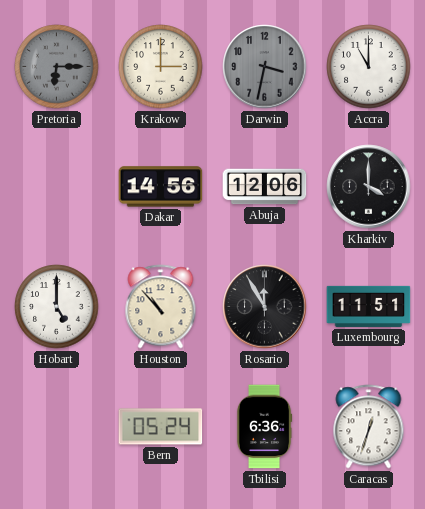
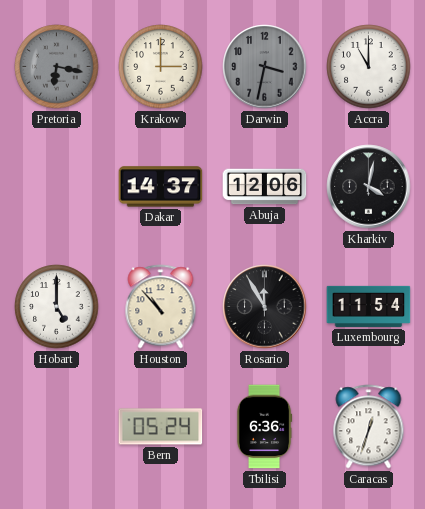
Pretoria: 6:15 -> 6:17
Dakar: 14:56 -> 14:37
Kharkiv: 4:00 -> 4:02
Luxembourg: 11:51 -> 11:54
